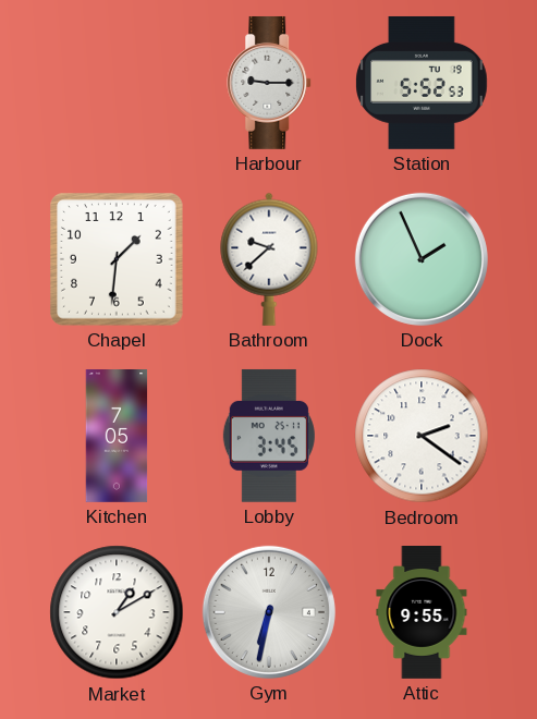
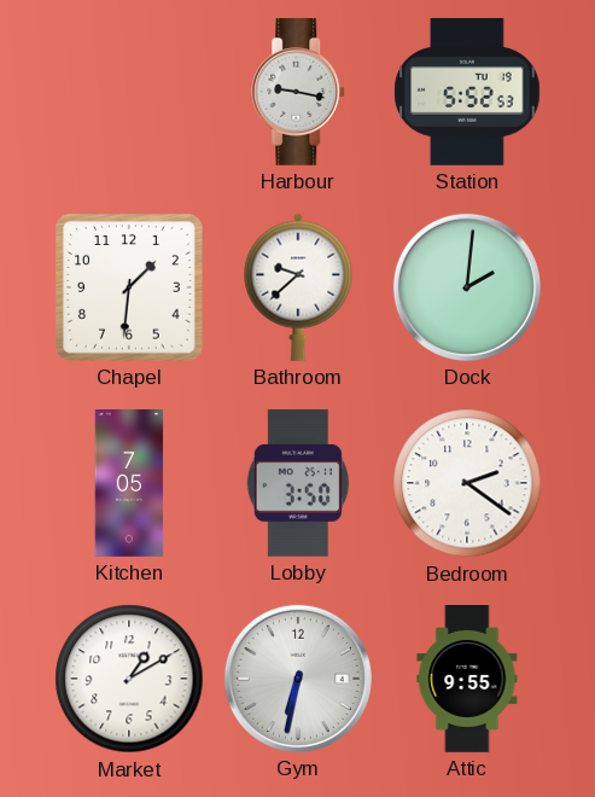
Harbour: 9:15 -> 9:17
Dock: 1:56 -> 2:01
Lobby: 3:45 -> 3:50
